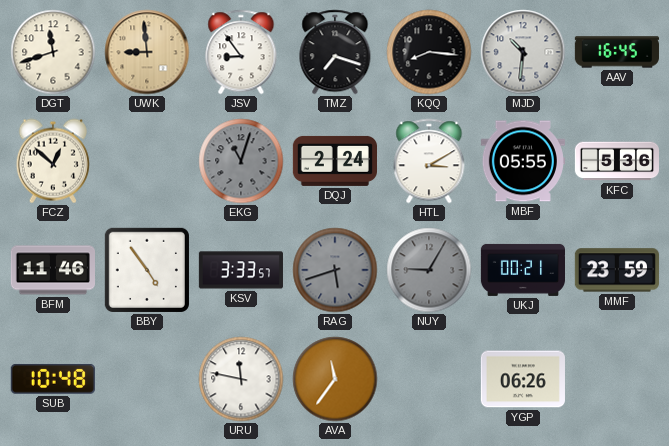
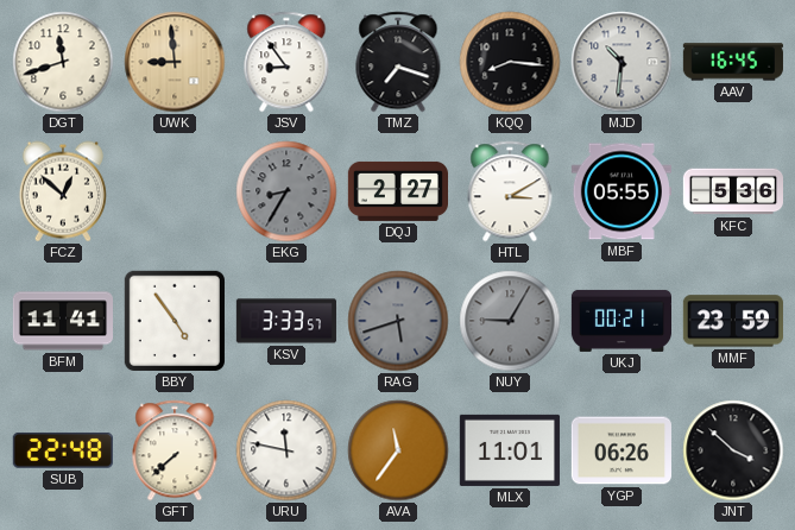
EKG: 11:03 -> 8:35
DQJ: 2:24 -> 2:27
BFM: 11:46 -> 11:41
SUB: 10:48 -> 22:48
GFT: none -> 7:38
MLX: none -> 11:01
JNT: none -> 3:52
